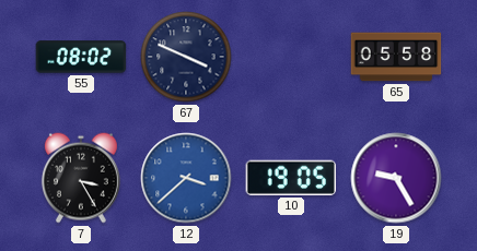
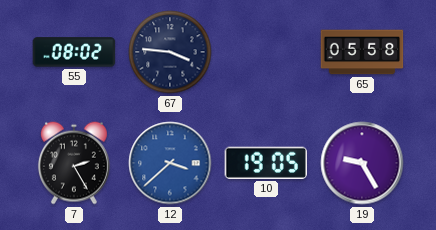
67: 3:49 -> 3:46
7: 3:25 -> 2:25
